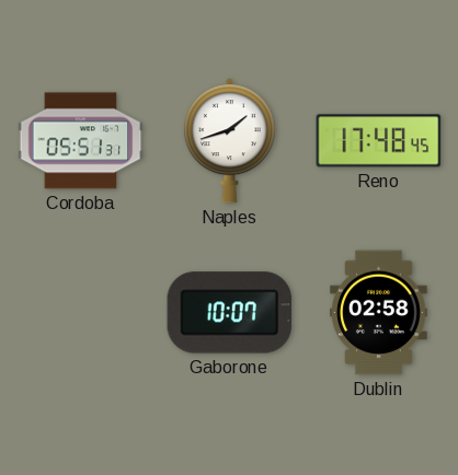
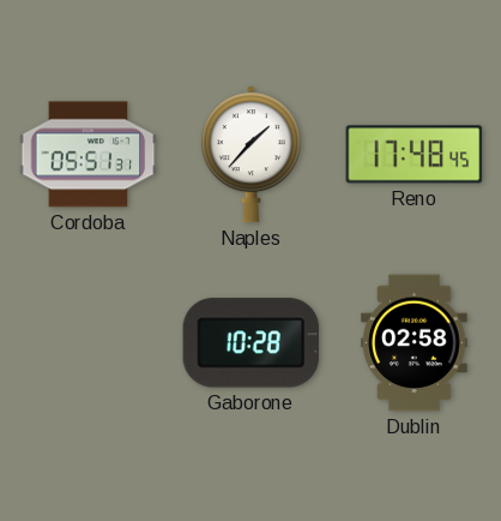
Naples: 1:42 -> 1:37
Gaborone: 10:07 -> 10:28
